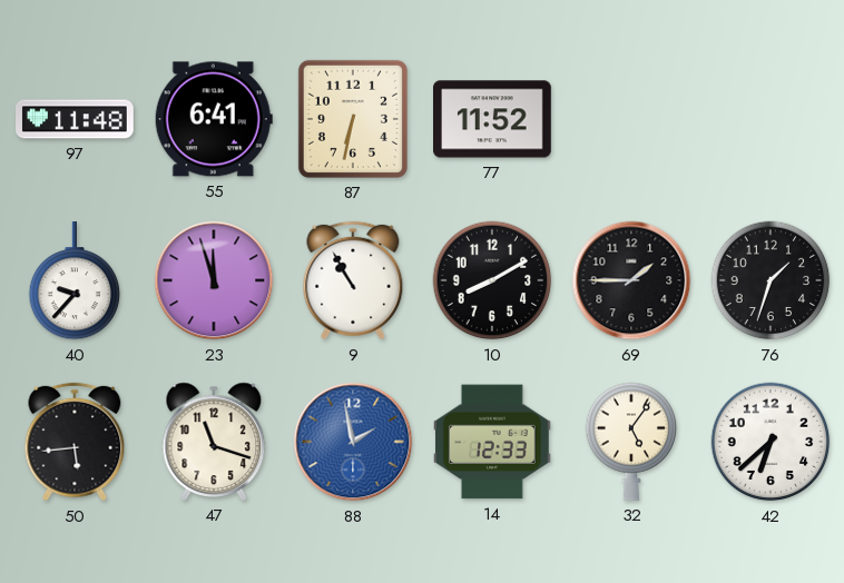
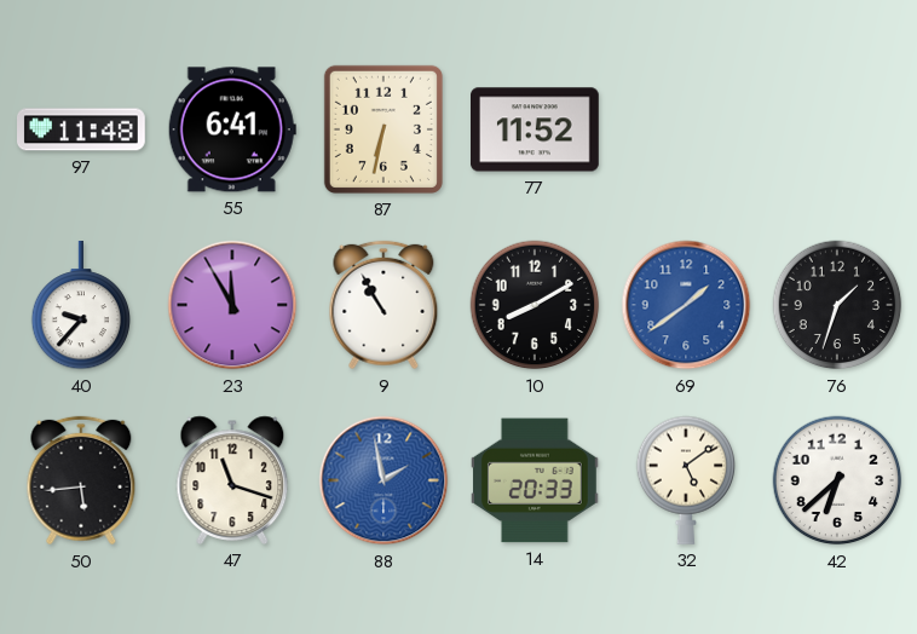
23: 11:57 -> 11:55
69: 1:45 -> 1:39
69 dial: black -> blue
14: 12:33 -> 20:33
32: 5:06 -> 5:09
